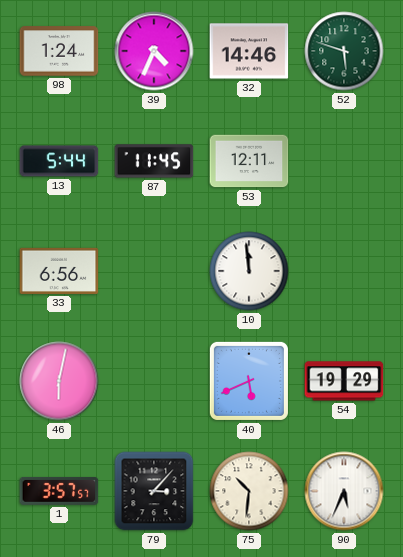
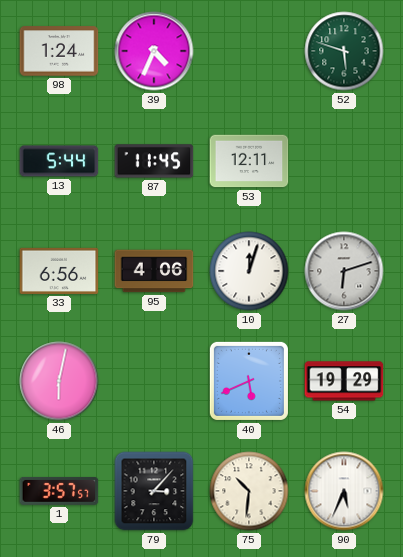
32: 14:46 -> none
95: none -> 4:06
10: 11:59 -> 12:03
27: none -> 6:12
